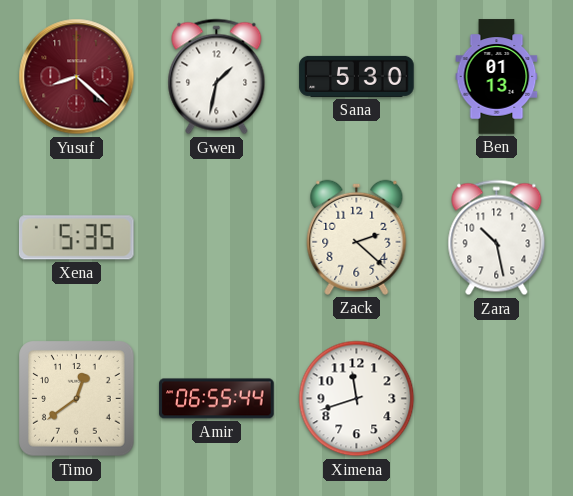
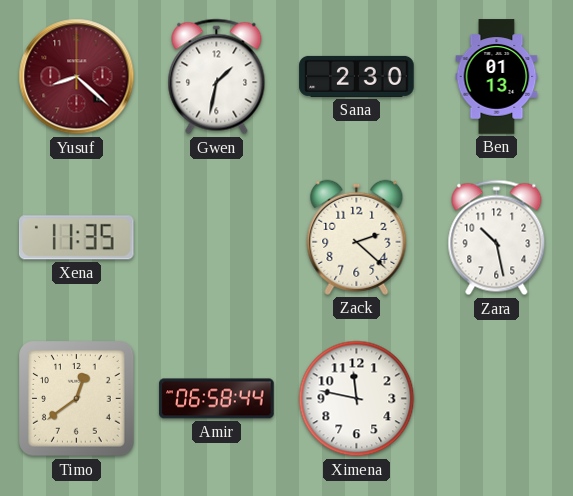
Sana: 5:30 -> 2:30
Xena: 5:35 -> 11:35
Amir: 06:55 -> 06:58
Ximena: 11:42 -> 11:47
